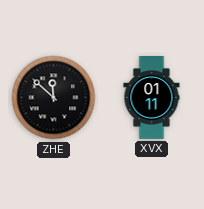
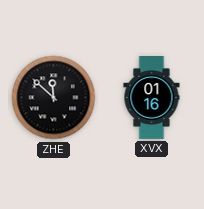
XVX: 01:11 -> 01:16
